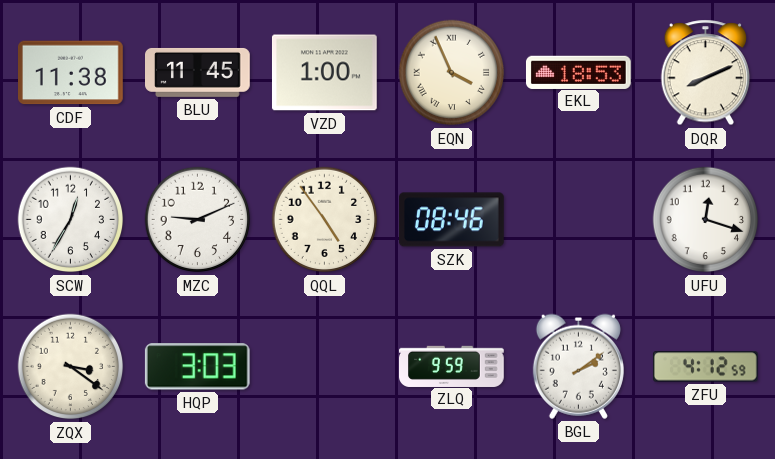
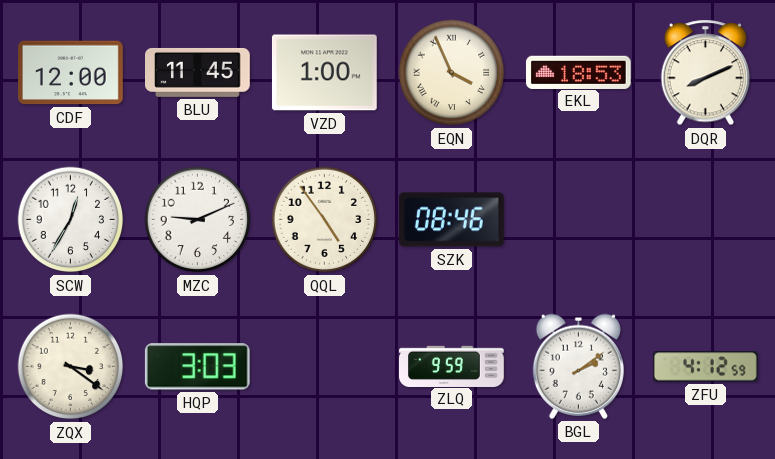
CDF: 11:38 -> 12:00
UFU: 12:18 -> none
